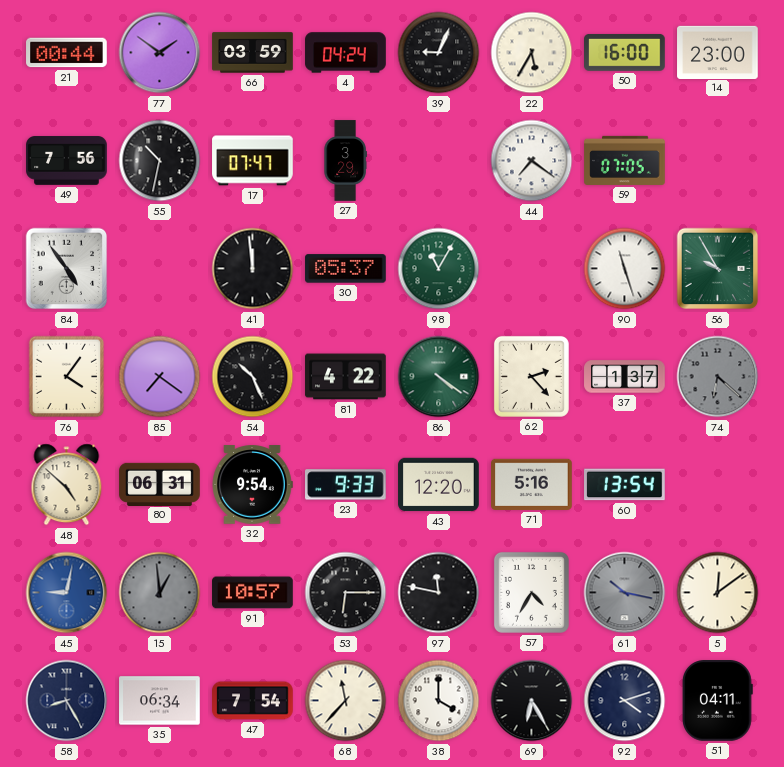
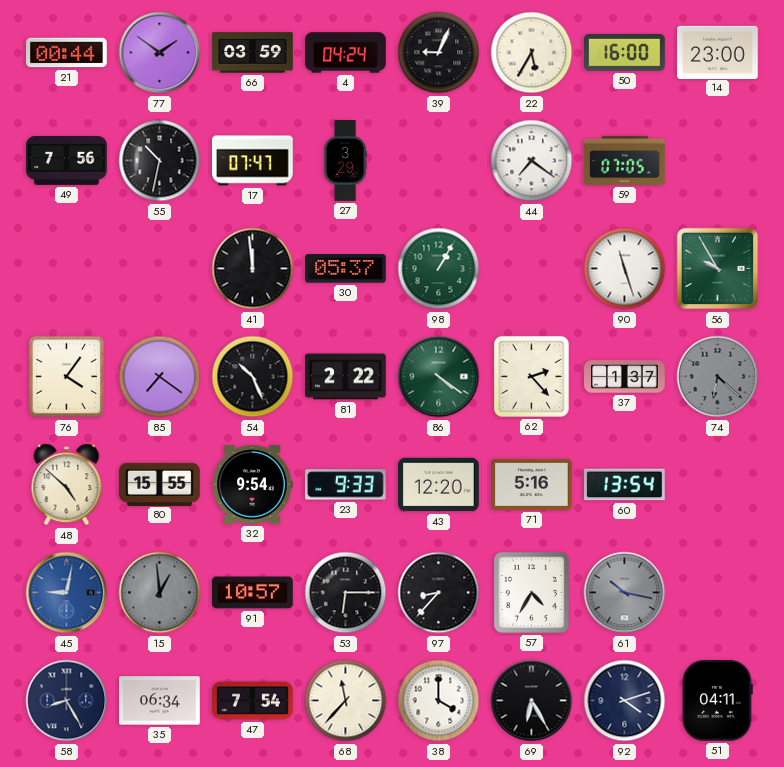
84: 4:54 -> none
98: 11:05 -> 1:05
81: 4:22 -> 2:22
80: 06:31 -> 15:55
97: 11:47 -> 8:37
5: 12:09 -> none
